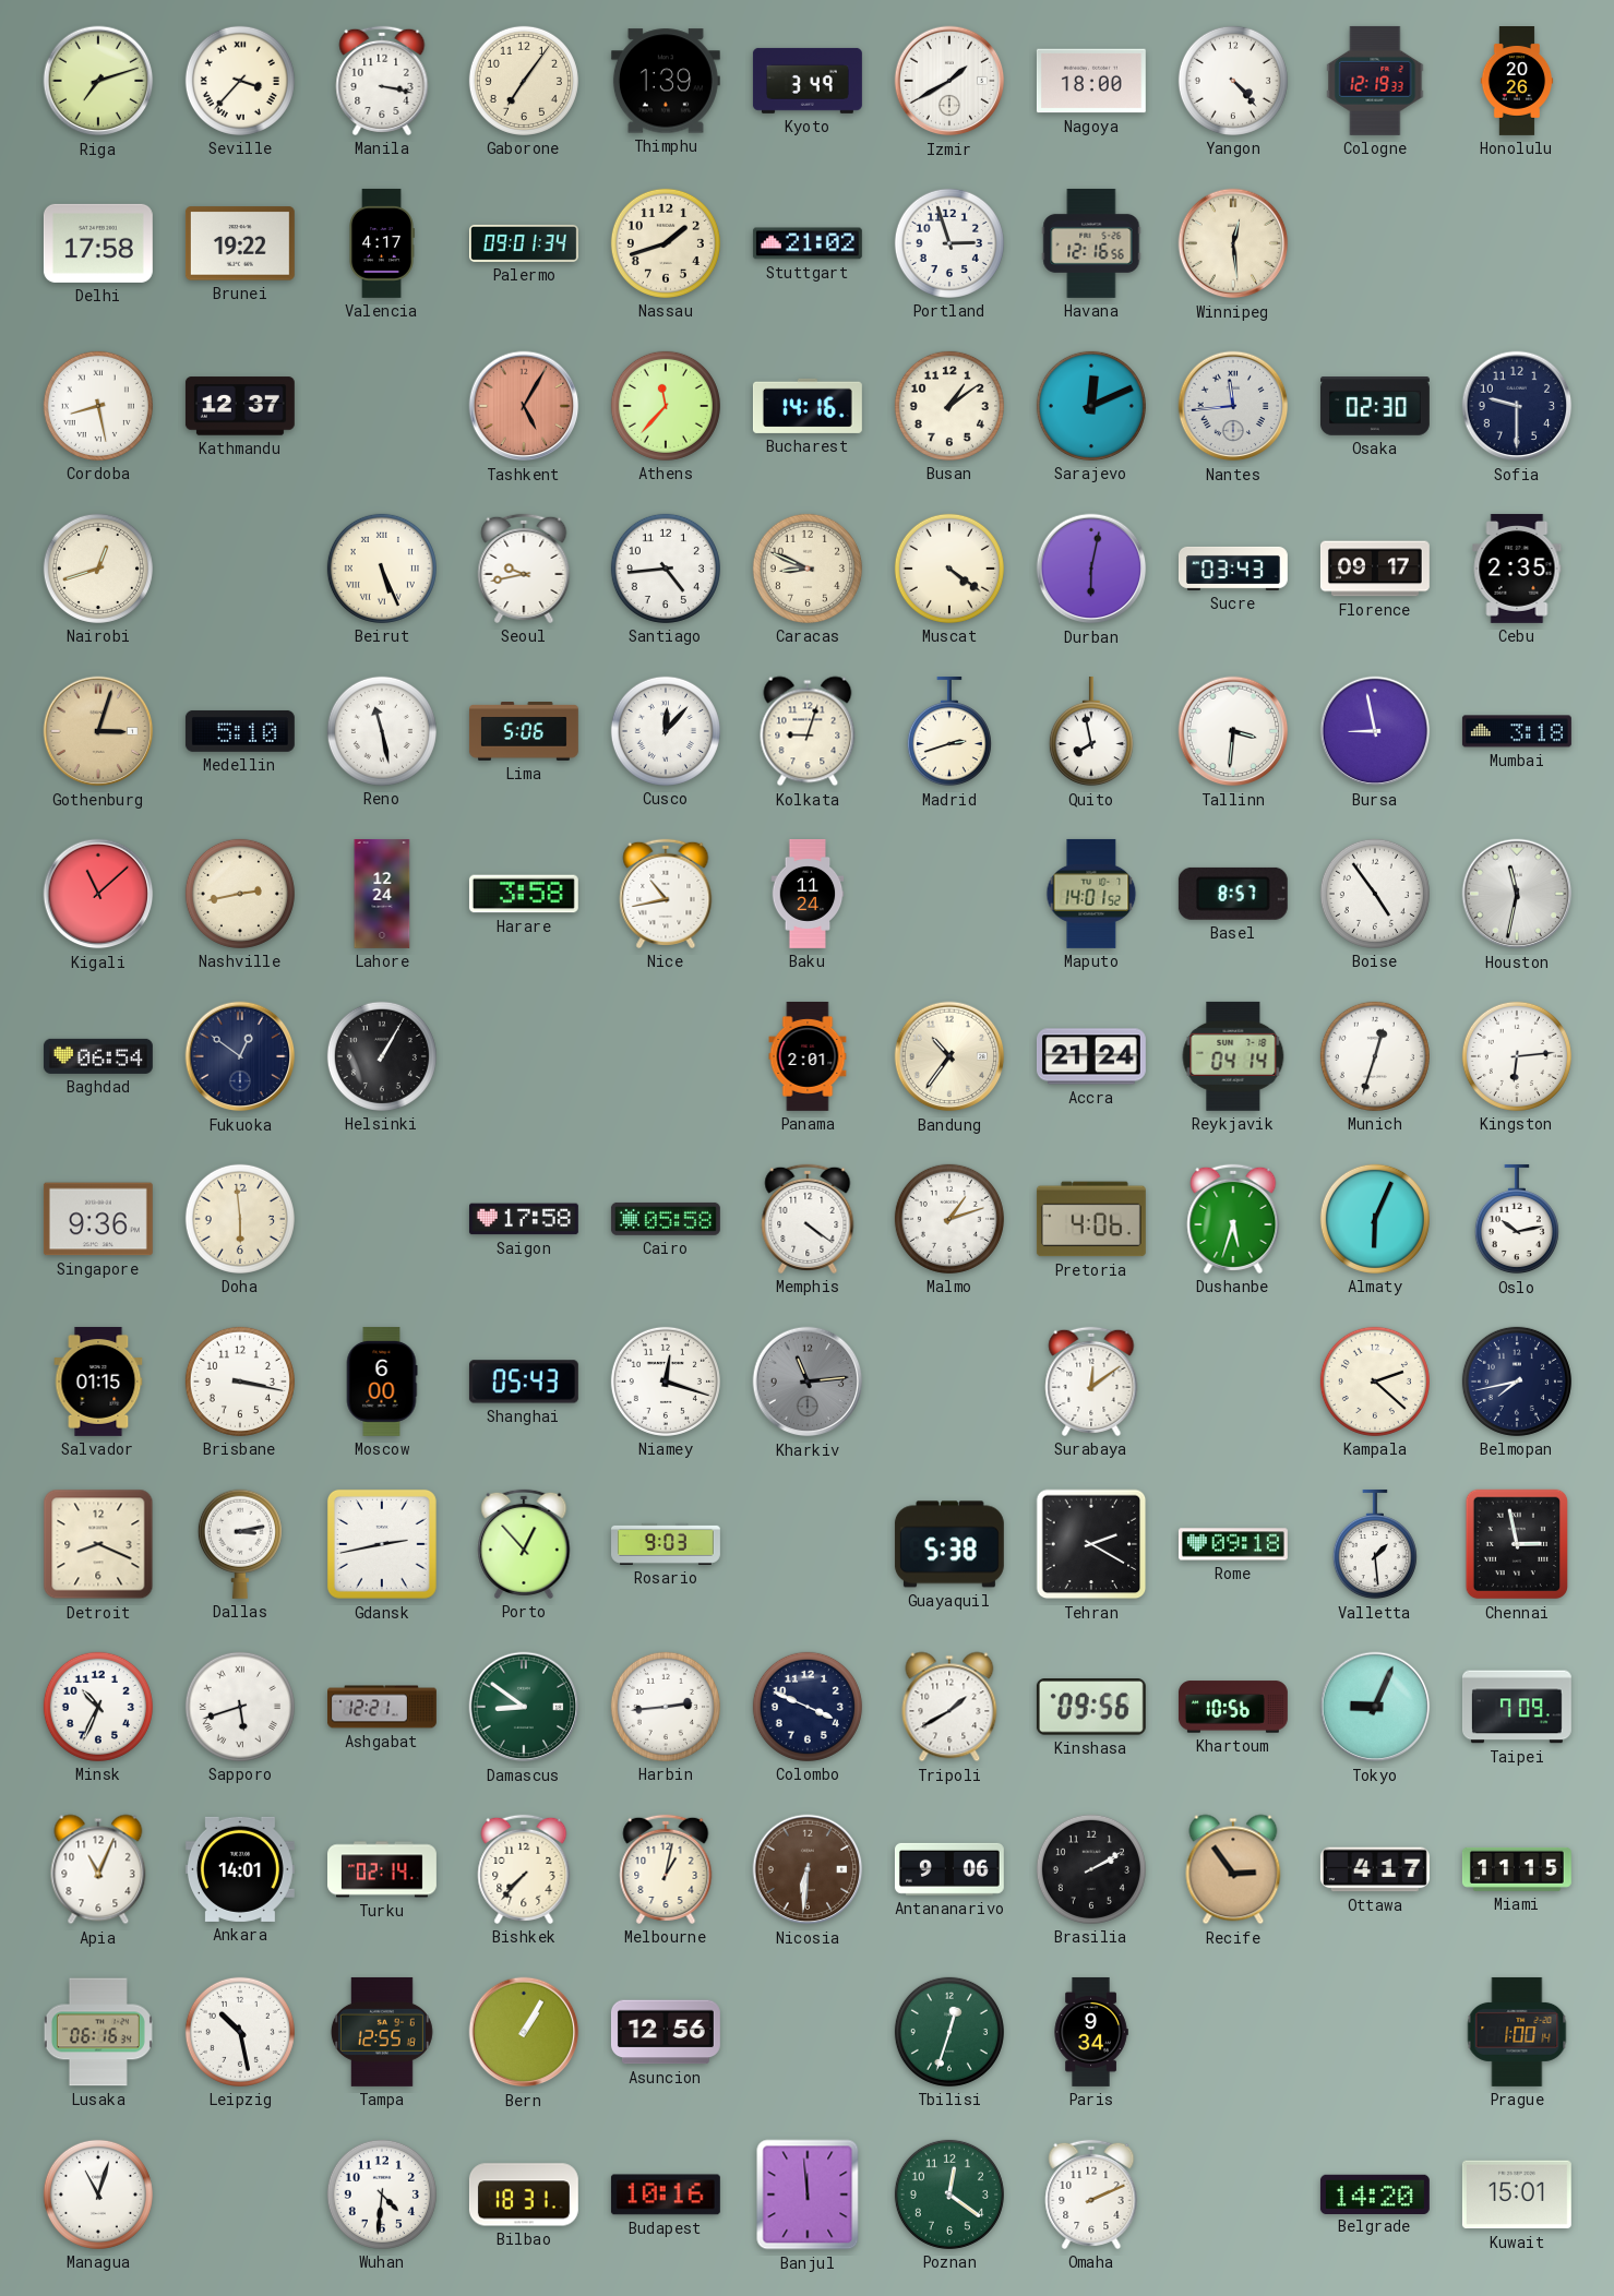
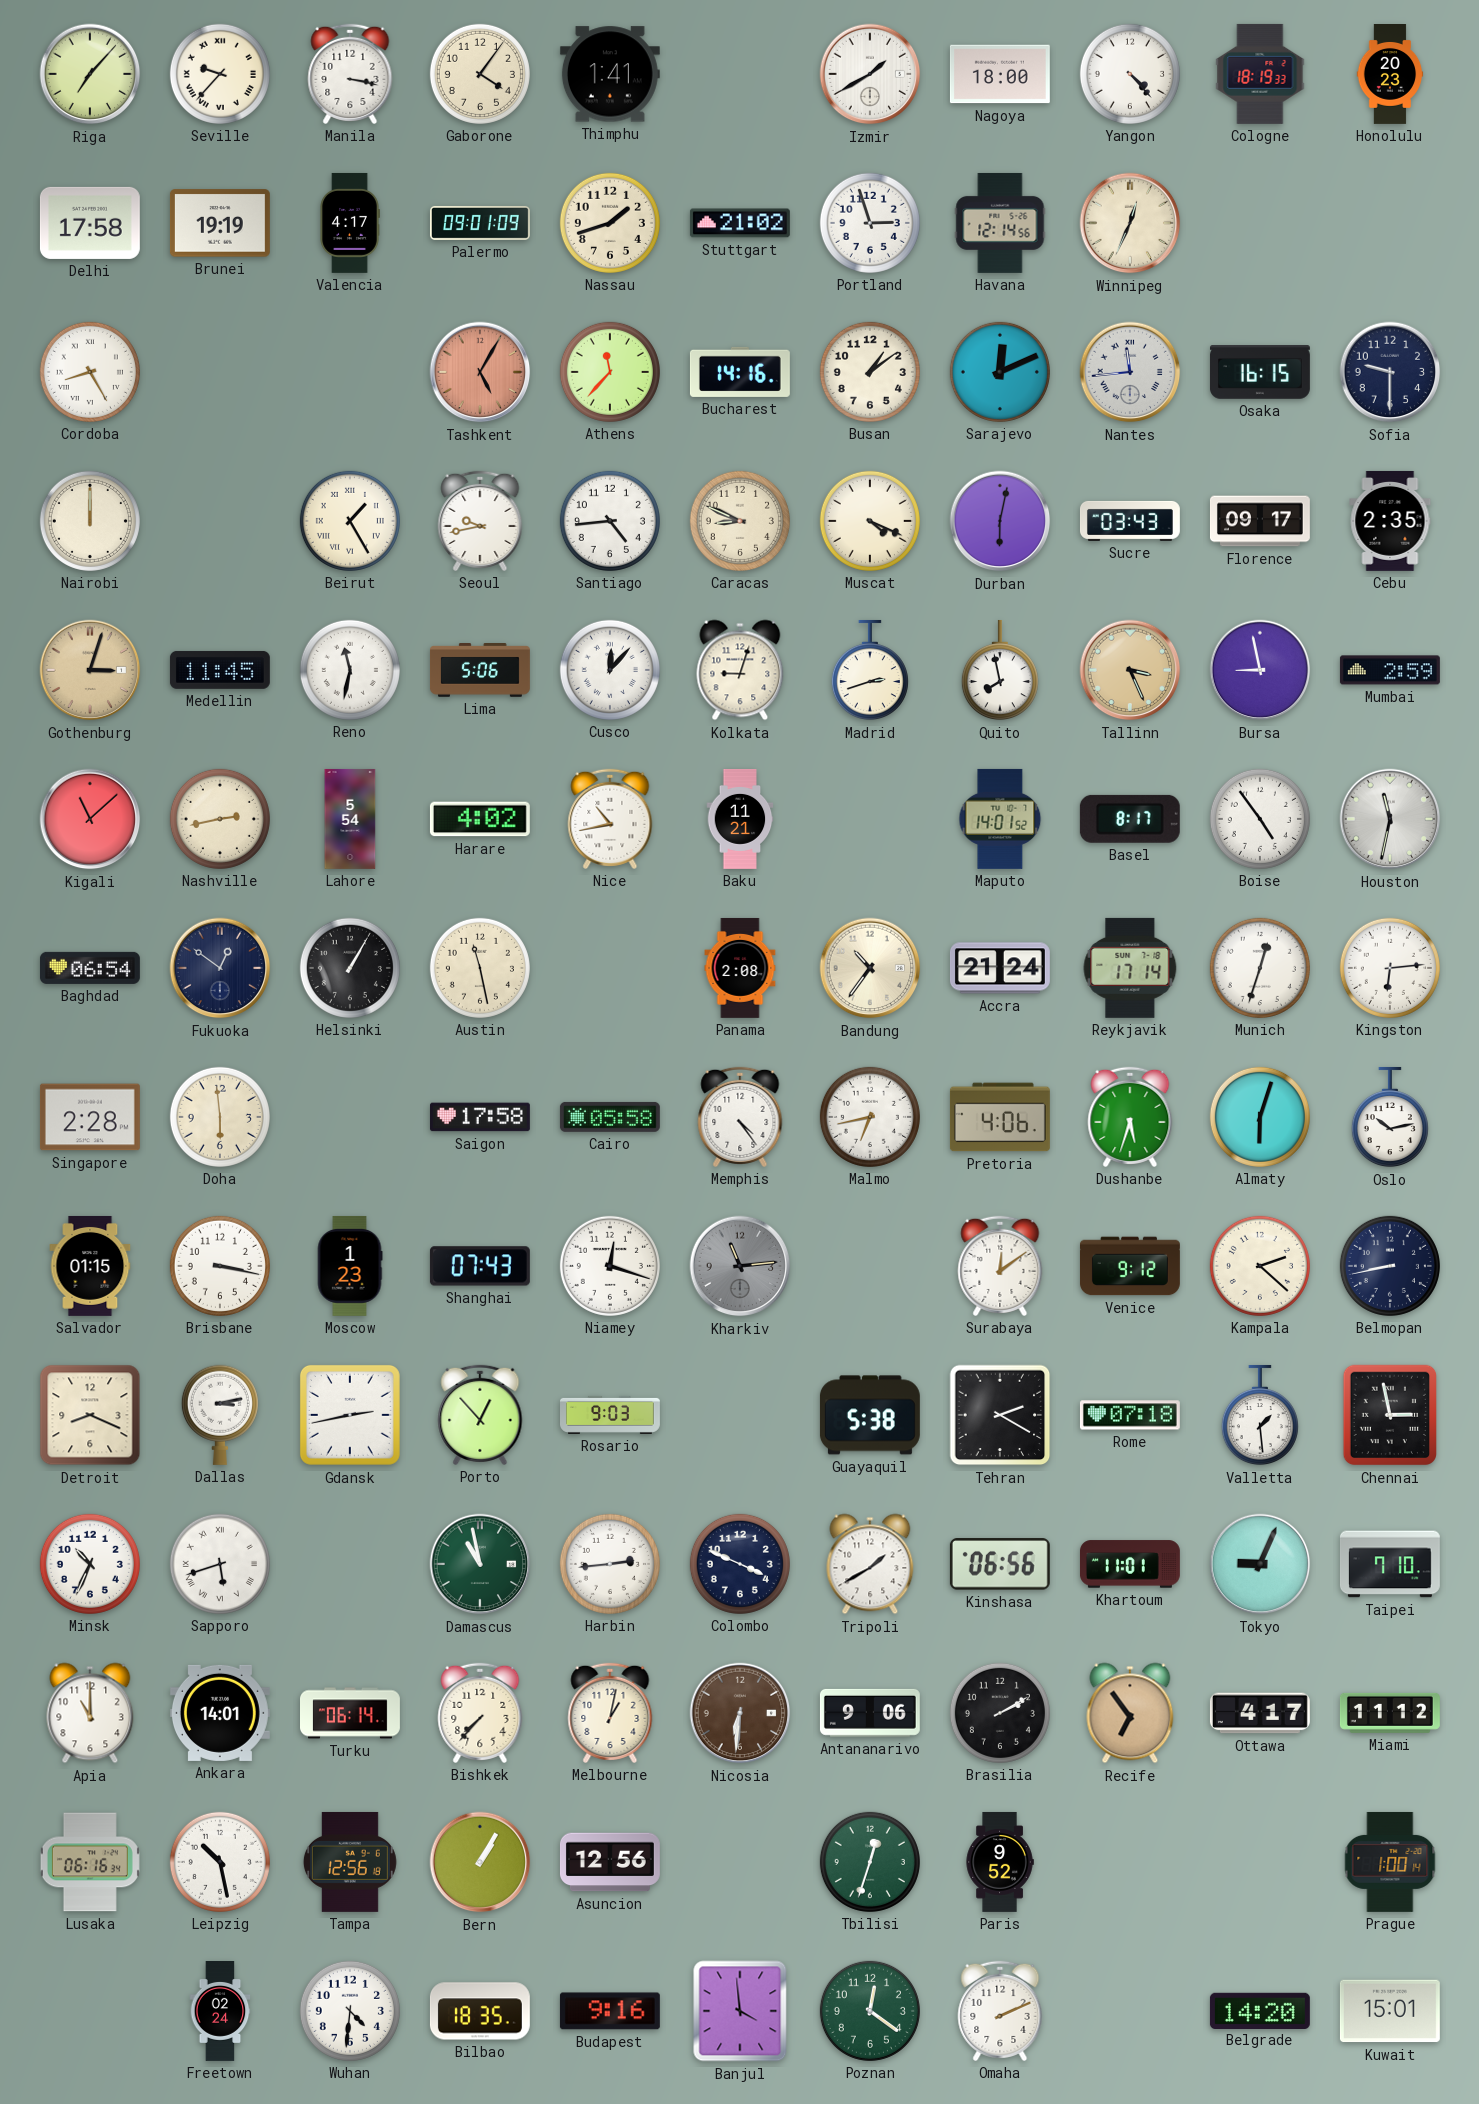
Riga: 7:12 -> 7:07
Seville: 3:37 -> 9:37
Gaborone: 7:06 -> 4:06
Thimphu: 1:39 -> 1:41
Kyoto: 3:49 -> none
Cologne: 12:19 -> 18:19
Honolulu: 20:26 -> 20:23
Brunei: 19:22 -> 19:19
Palermo: 09:01:34 -> 09:01:09
Havana: 12:16 -> 12:14
Winnipeg: 12:29 -> 12:34
Cordoba: 8:28 -> 8:25
Kathmandu: 12:37 -> none
Osaka: 02:30 -> 16:15
Nairobi: 12:42 -> 12:00
Beirut: 5:26 -> 1:25
Muscat: 4:21 -> 4:19
Medellin: 5:10 -> 11:45
Reno: 11:28 -> 11:32
Tallinn: 3:31 -> 3:26
Tallinn dial: white -> champagne
Mumbai: 3:18 -> 2:59
Lahore: 12:24 -> 5:54
Harare: 3:58 -> 4:02
Baku: 11:24 -> 11:21
Basel: 8:57 -> 8:17
Austin: none -> 11:28
Panama: 2:01 -> 2:08
Reykjavik: 04:14 -> 17:14
Singapore: 9:36 -> 2:28
Memphis: 4:21 -> 4:24
Malmo: 1:12 -> 6:43
Almaty: 6:04 -> 6:03
Moscow: 6:00 -> 1:23
Shanghai: 05:43 -> 07:43
Venice: none -> 9:12
Belmopan: 7:43 -> 8:43
Rome: 09:18 -> 07:18
Ashgabat: 12:21 -> none
Damascus: 8:51 -> 10:58
Kinshasa: 09:56 -> 06:56
Khartoum: 10:56 -> 11:01
Taipei: 7:09 -> 7:10
Apia: 11:04 -> 11:00
Turku: 02:14 -> 06:14
Recife: 2:54 -> 6:54
Miami: 11:15 -> 11:12
Tampa: 12:55 -> 12:56
Paris: 9:34 -> 9:52
Managua: 11:03 -> none
Freetown: none -> 02:24
Bilbao: 18:31 -> 18:35
Budapest: 10:16 -> 9:16
Banjul: 11:59 -> 3:59
